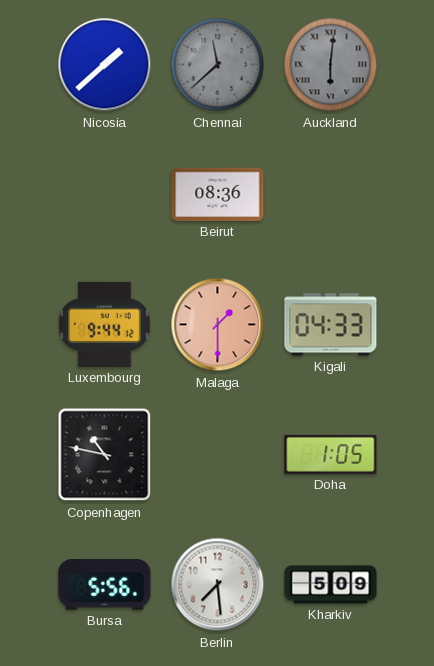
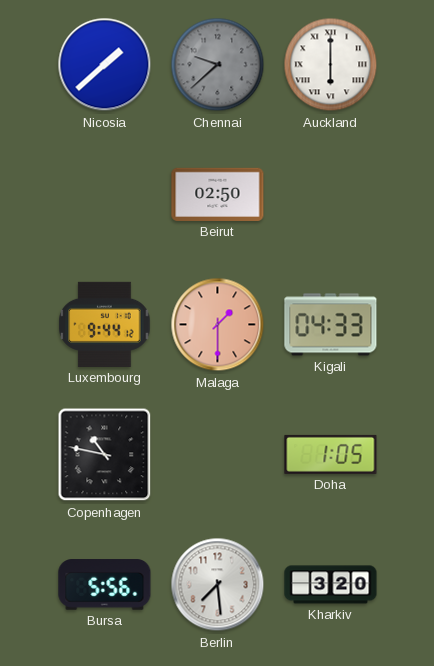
Chennai: 11:38 -> 9:38
Auckland: 6:01 -> 6:00
Auckland dial: grey -> white
Beirut: 08:36 -> 02:50
Kharkiv: 5:09 -> 3:20
